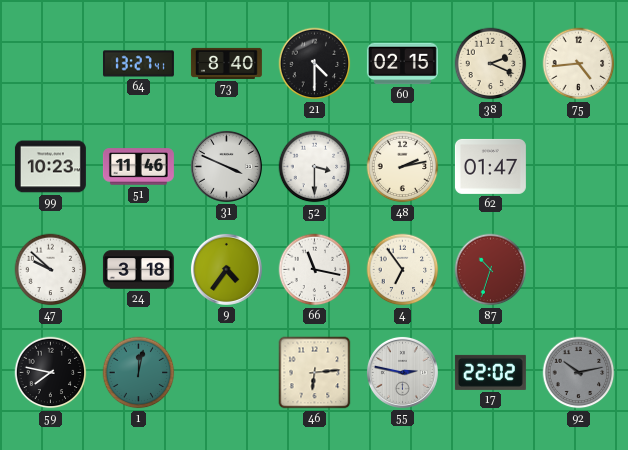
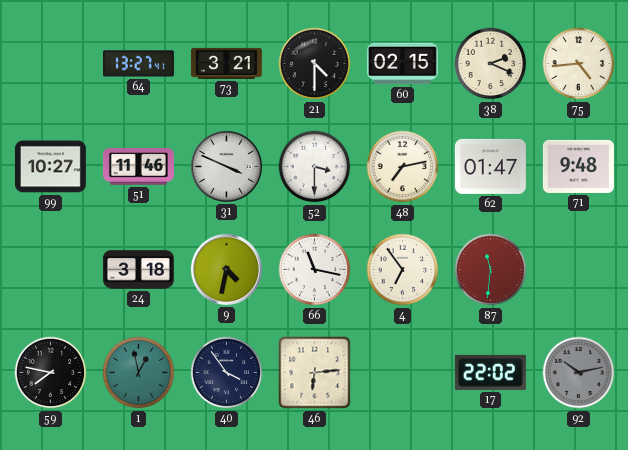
73: 8:40 -> 3:21
99: 10:23 -> 10:27
48: 2:13 -> 7:13
71: none -> 9:48
47: 9:52 -> none
9: 4:36 -> 4:32
87: 10:33 -> 11:31
1: 12:02 -> 12:58
40: none -> 3:54
55: 2:47 -> none
